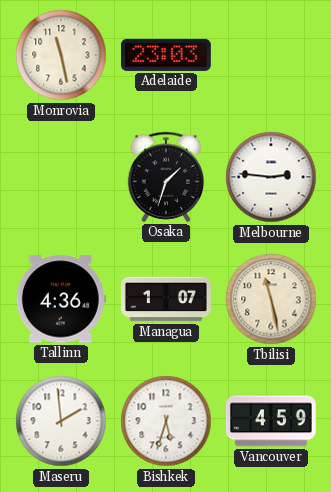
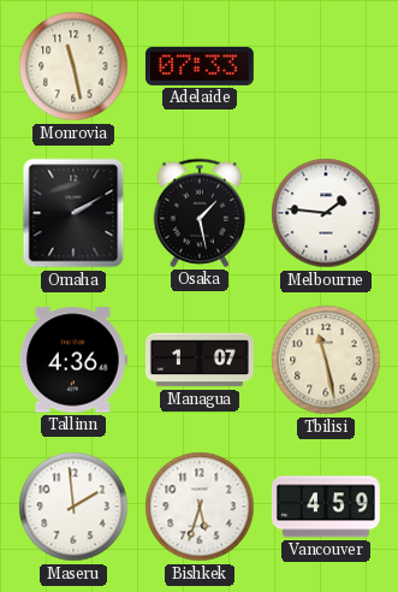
Adelaide: 23:03 -> 07:33
Omaha: none -> 2:10
Osaka: 1:33 -> 1:28
Melbourne: 2:46 -> 1:46
